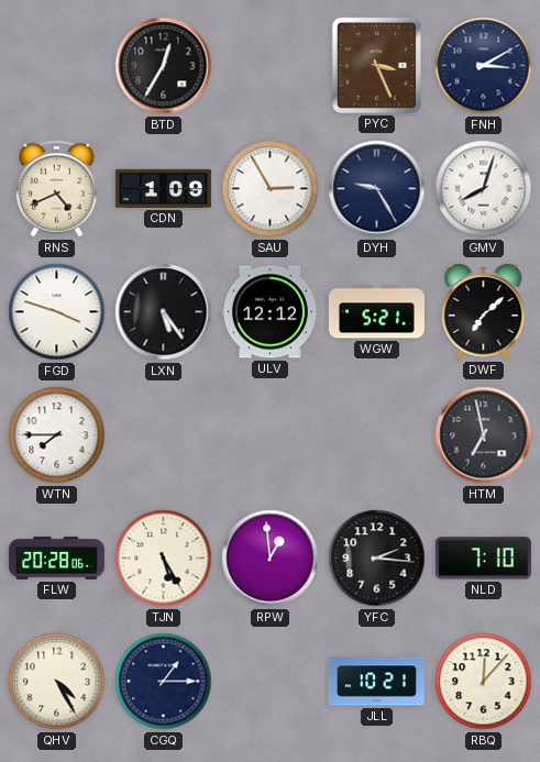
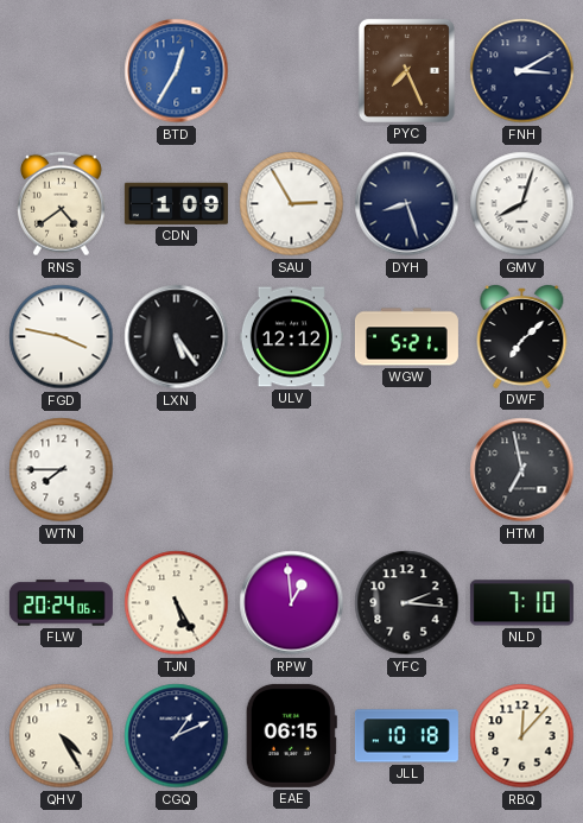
BTD dial: black -> blue
PYC: 3:26 -> 7:26
RNS: 4:41 -> 4:39
DYH: 9:25 -> 8:27
FGD: 3:48 -> 3:47
FLW: 20:28 -> 20:24
CGQ: 1:15 -> 1:11
EAE: none -> 06:15
JLL: 10:21 -> 10:18
